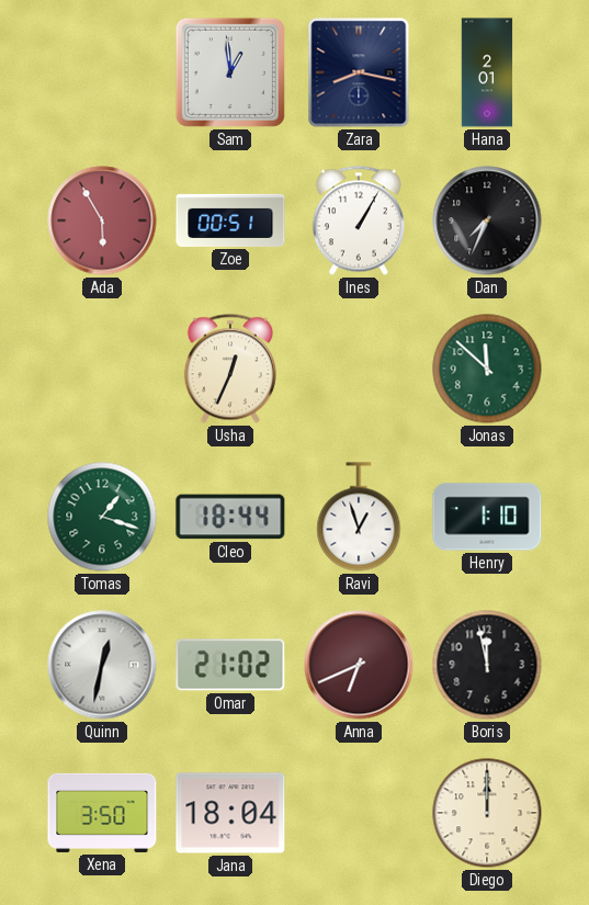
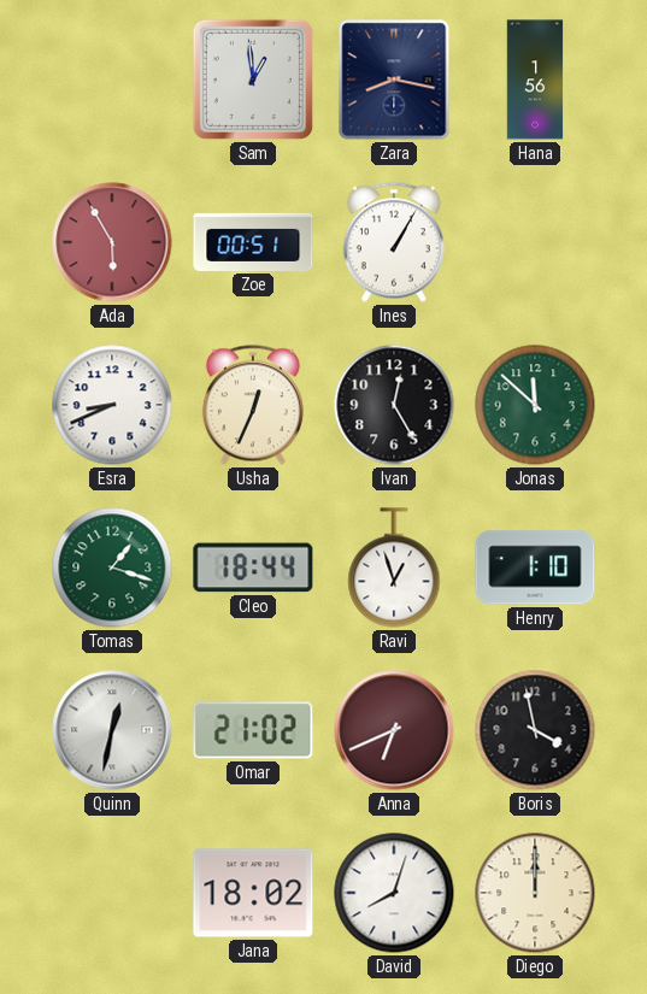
Hana: 2:01 -> 1:56
Dan: 7:34 -> none
Esra: none -> 8:41
Ivan: none -> 12:25
Boris: 11:58 -> 3:58
Xena: 3:50 -> none
Jana: 18:04 -> 18:02
David: none -> 8:03
